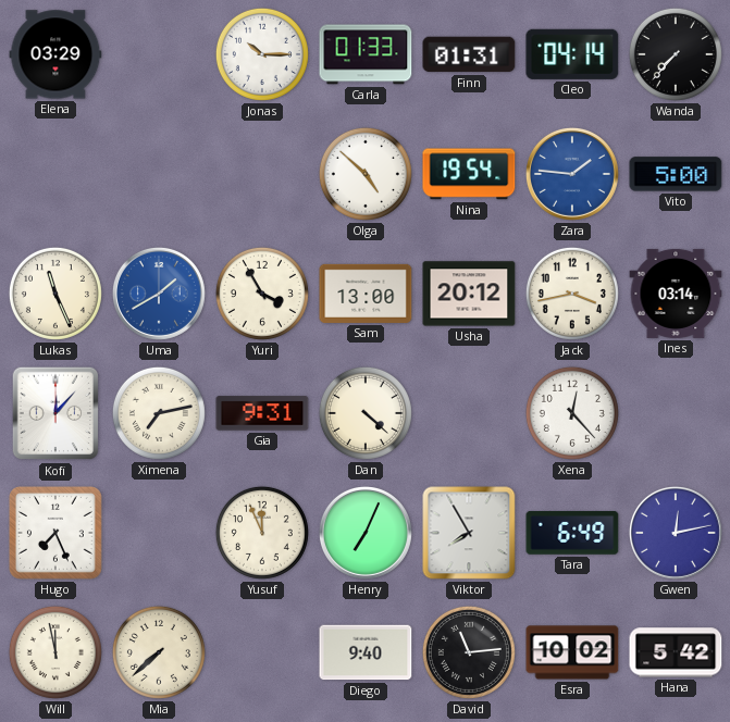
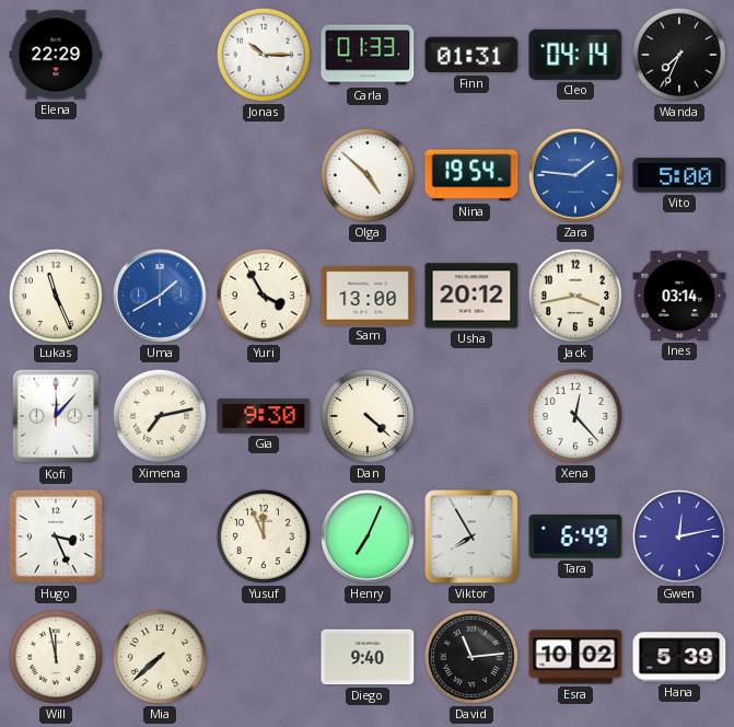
Elena: 03:29 -> 22:29
Wanda: 7:37 -> 7:34
Gia: 9:31 -> 9:30
Hugo: 7:26 -> 3:26
Hana: 5:42 -> 5:39
